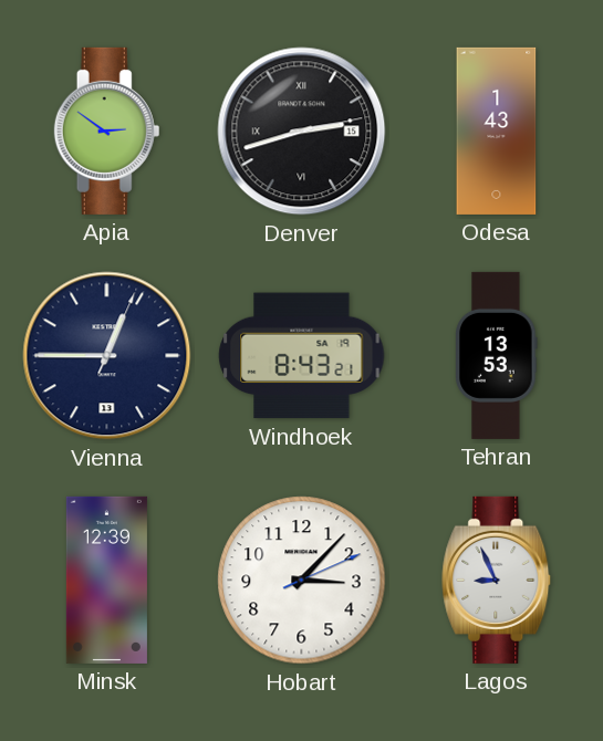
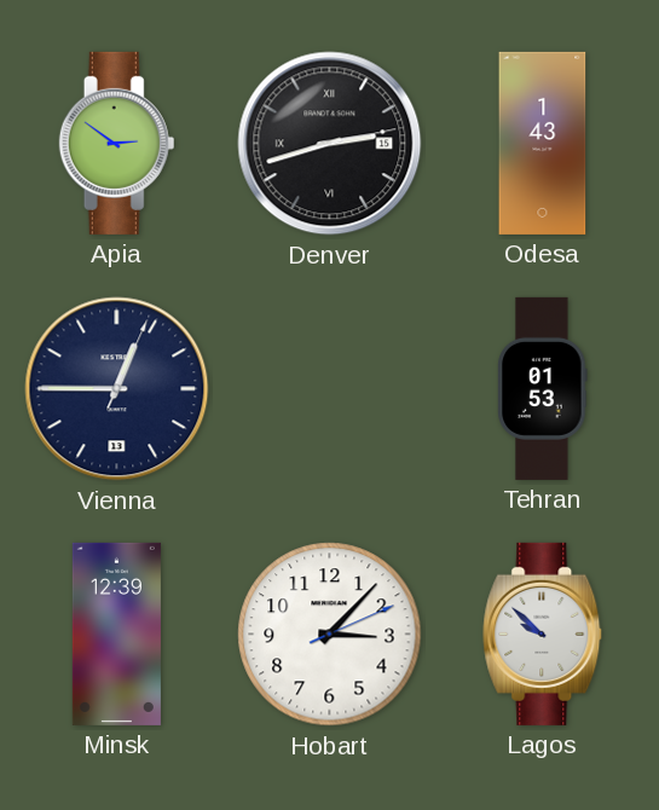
Windhoek: 8:43 -> none
Tehran: 13:53 -> 01:53
Lagos: 8:56 -> 9:52
